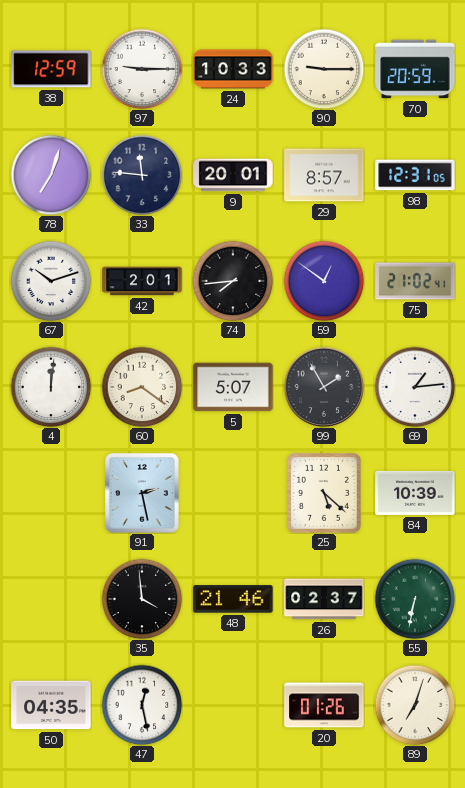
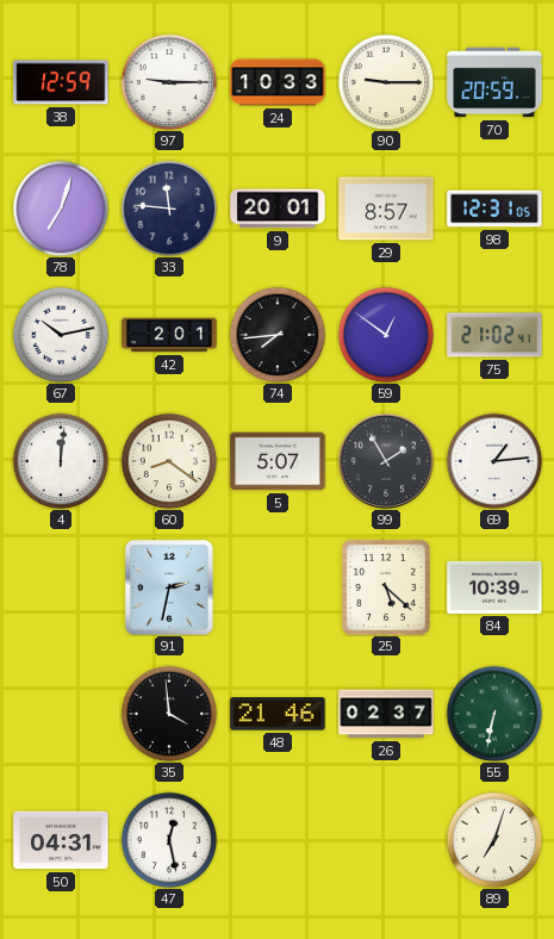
67: 10:12 -> 10:13
91: 2:28 -> 2:32
50: 04:35 -> 04:31
20: 01:26 -> none
